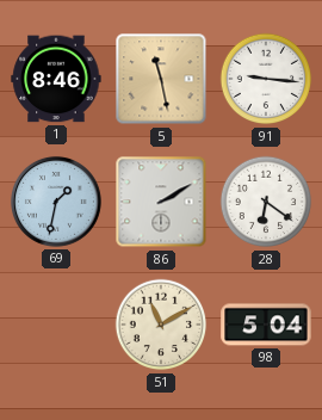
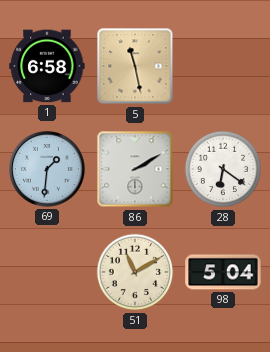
1: 8:46 -> 6:58
91: 9:16 -> none
69: 1:32 -> 1:31
